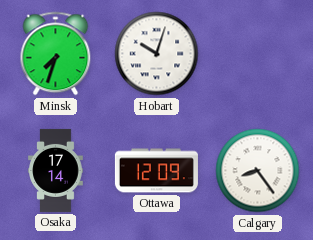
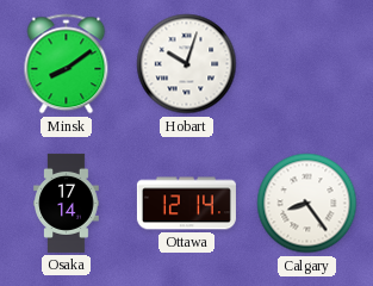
Minsk: 7:33 -> 8:09
Ottawa: 12:09 -> 12:14
